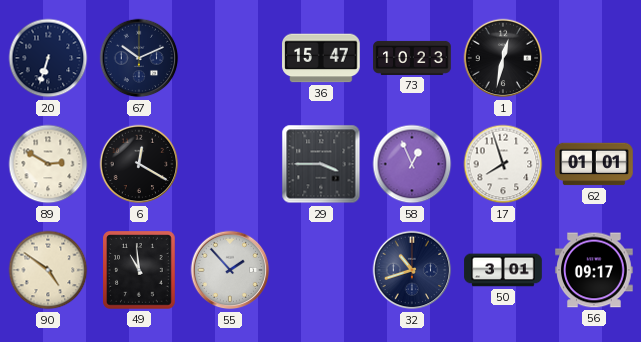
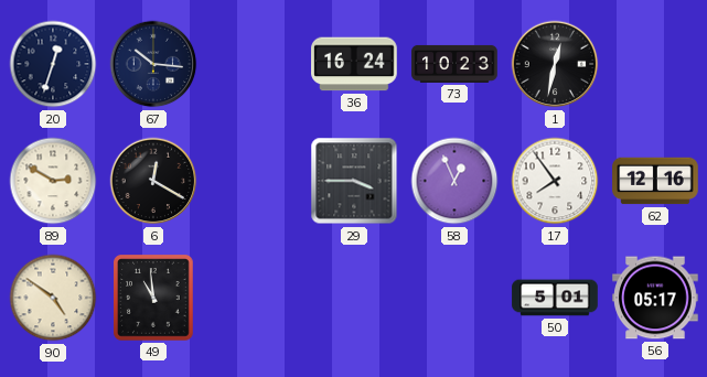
20: 6:33 -> 12:33
67: 10:11 -> 10:16
36: 15:47 -> 16:24
17: 7:57 -> 7:54
62: 01:01 -> 12:16
55: 1:53 -> none
32: 10:42 -> none
50: 3:01 -> 5:01
56: 09:17 -> 05:17
